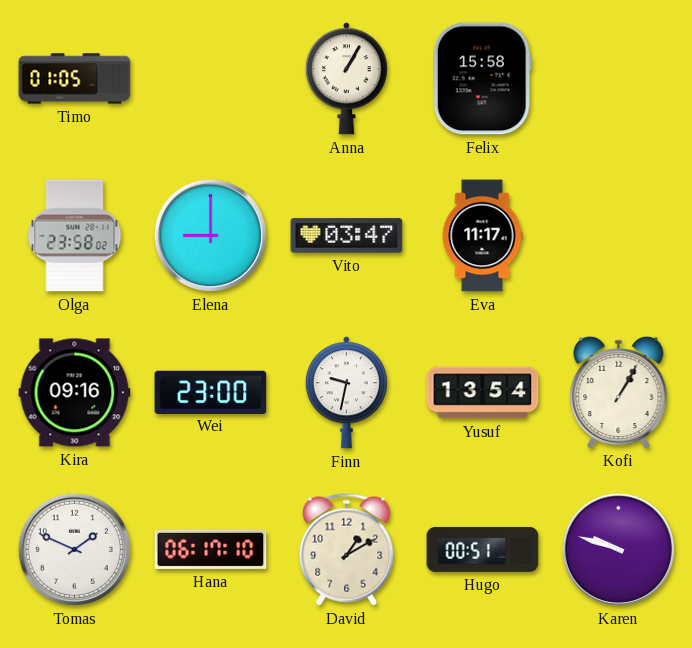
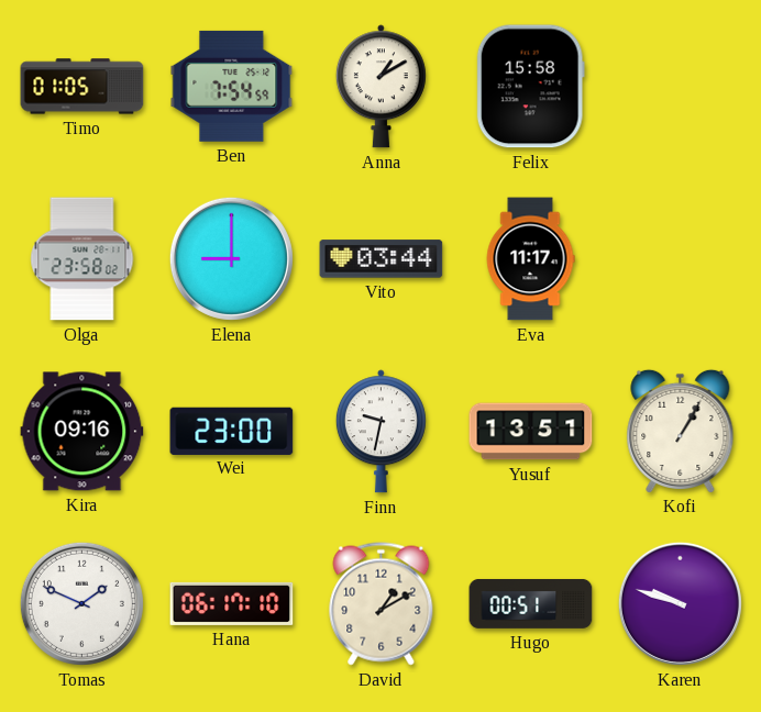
Ben: none -> 7:54
Anna: 1:05 -> 1:10
Vito: 03:47 -> 03:44
Yusuf: 13:54 -> 13:51
